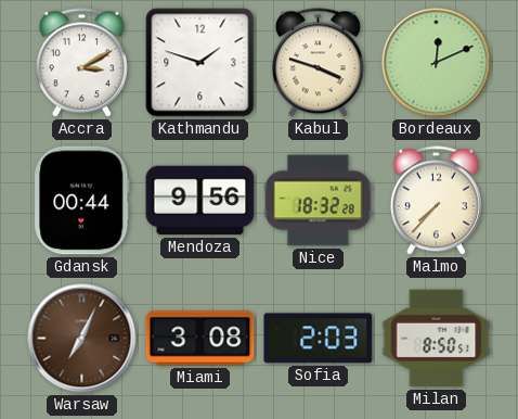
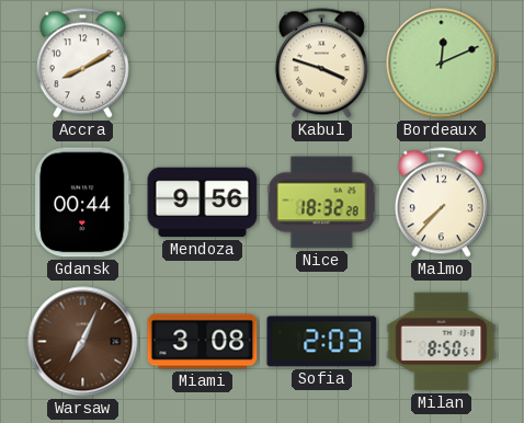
Accra: 3:10 -> 8:10
Kathmandu: 1:48 -> none
